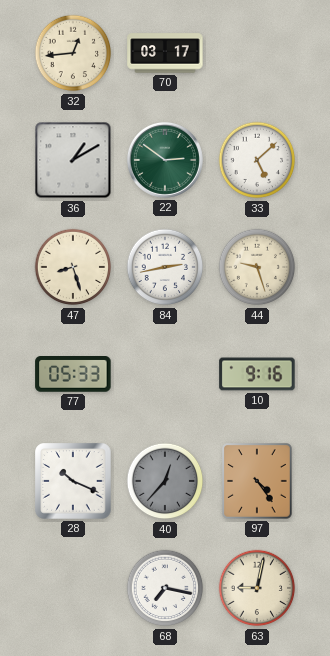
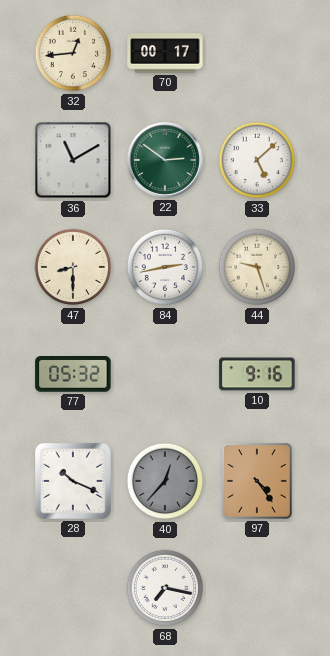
70: 03:17 -> 00:17
36: 1:10 -> 11:10
47: 8:27 -> 8:30
77: 05:33 -> 05:32
63: 9:02 -> none
